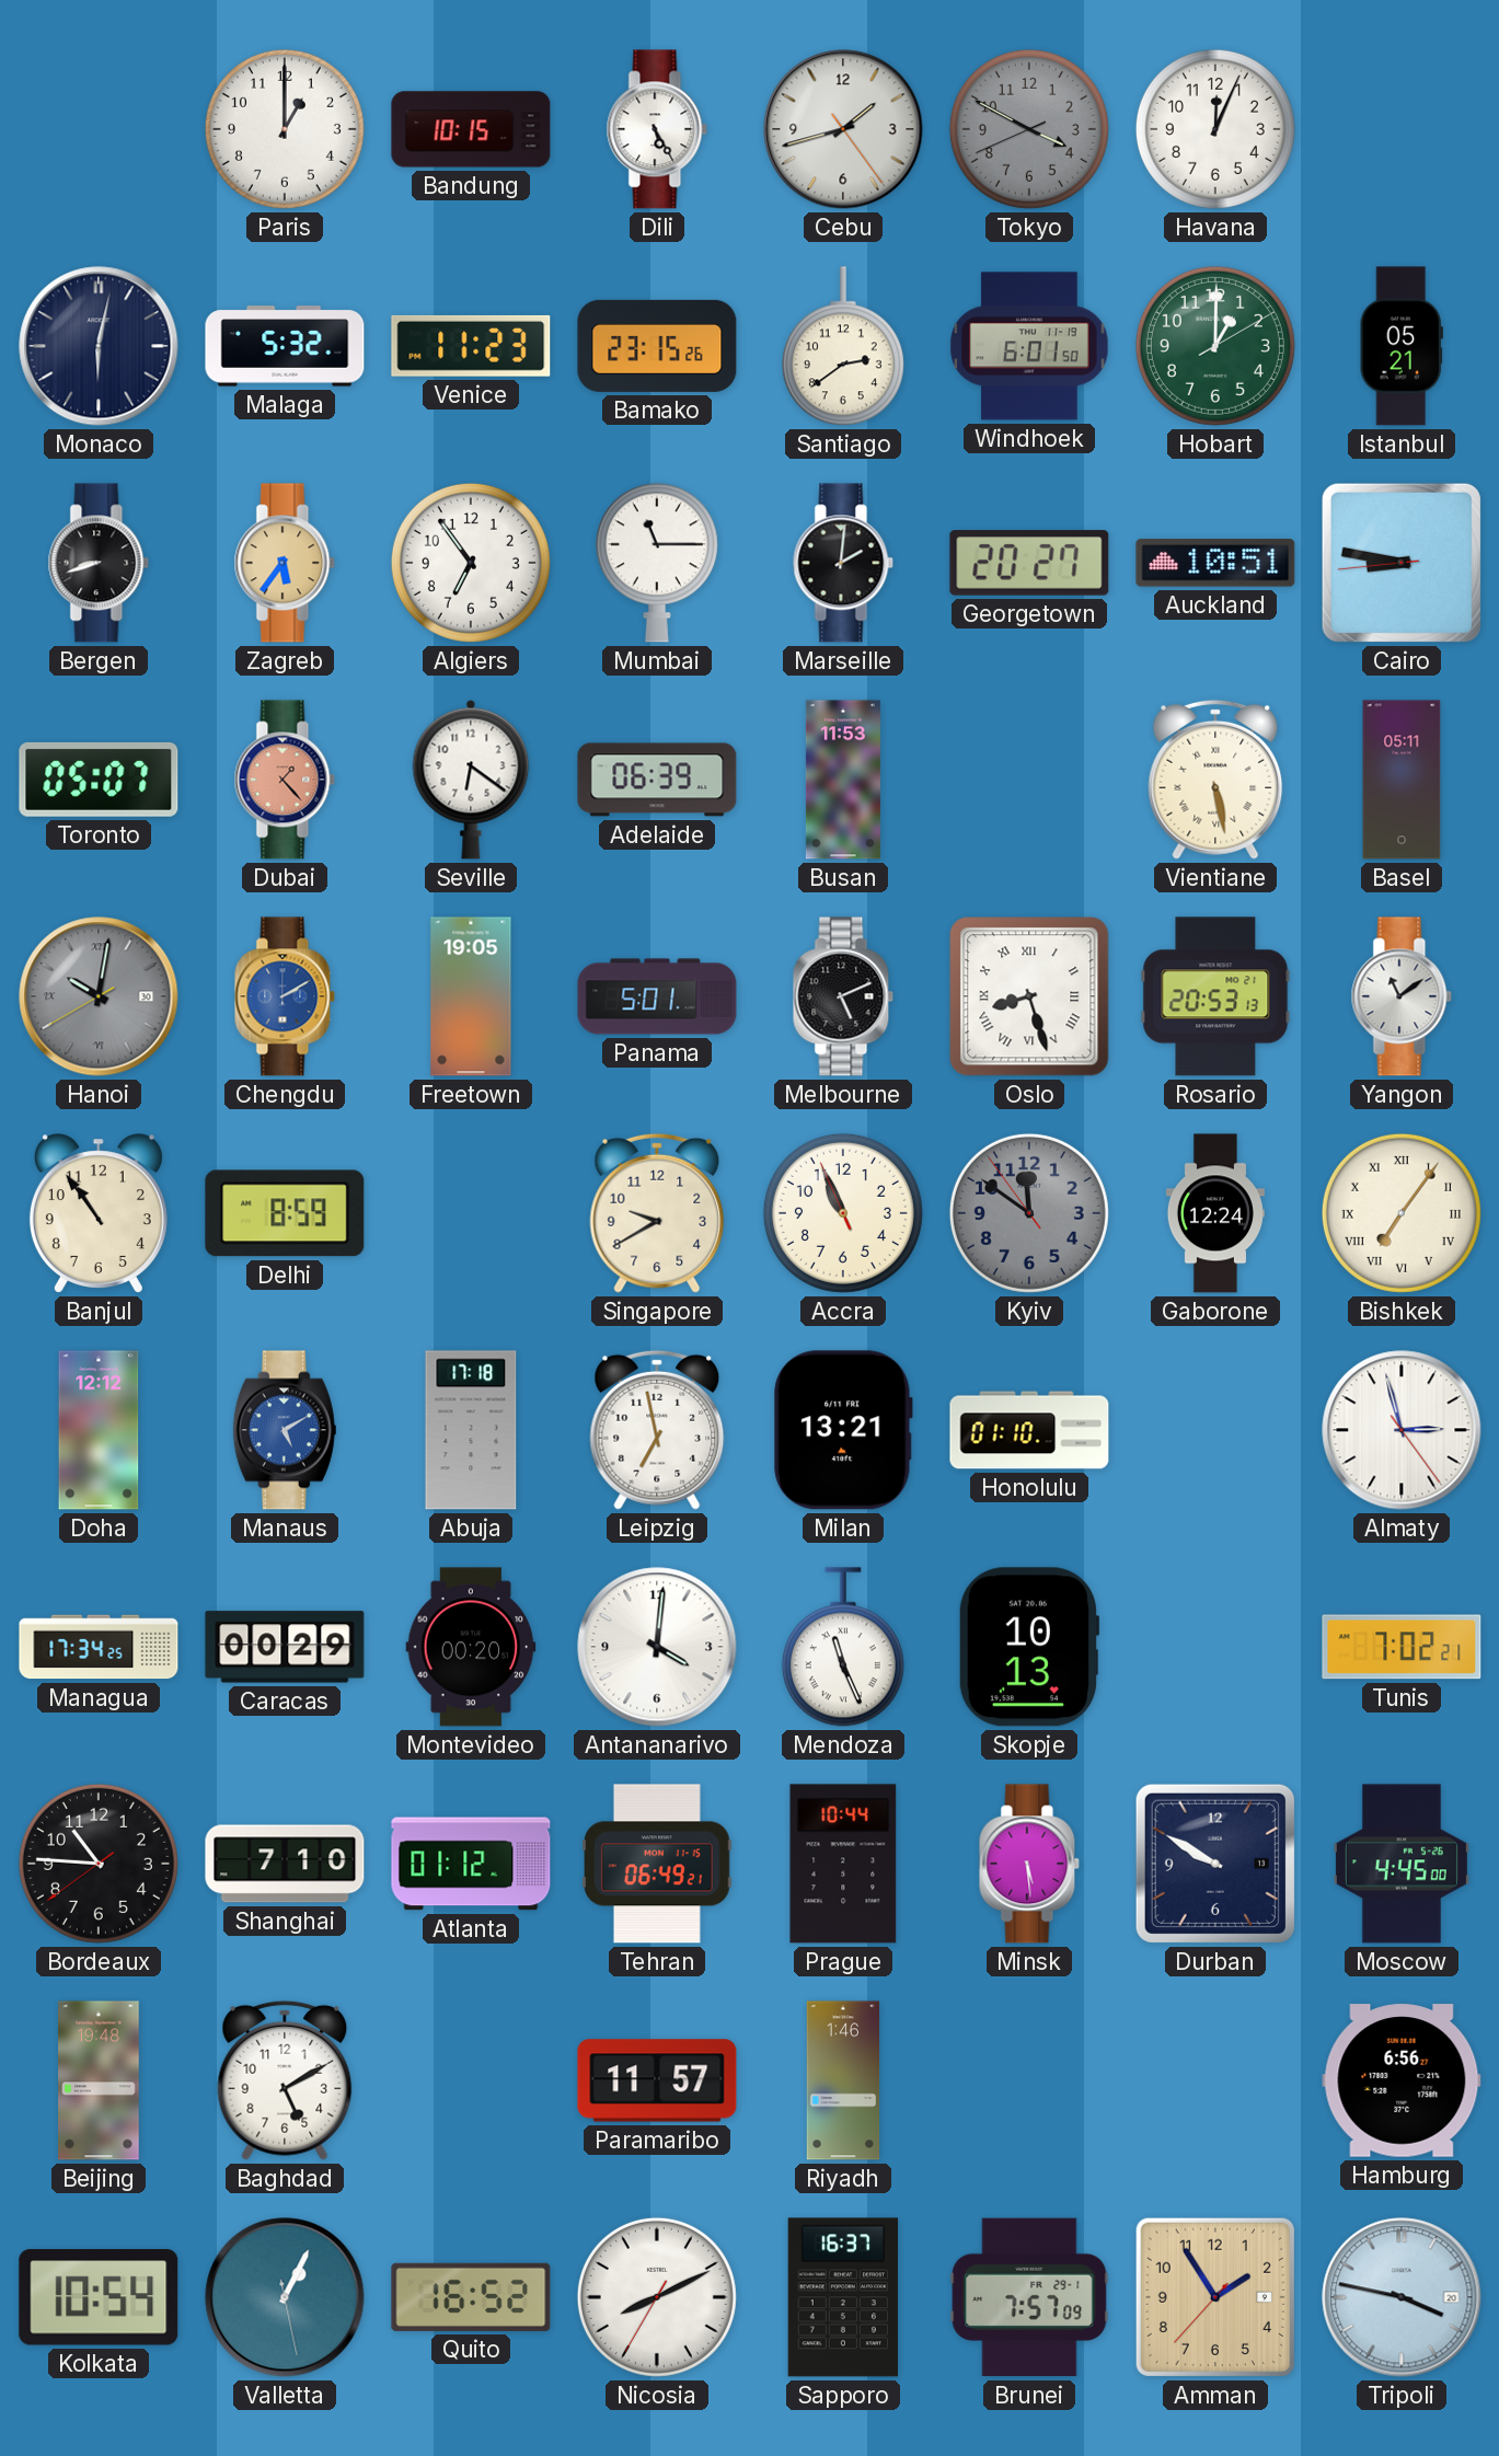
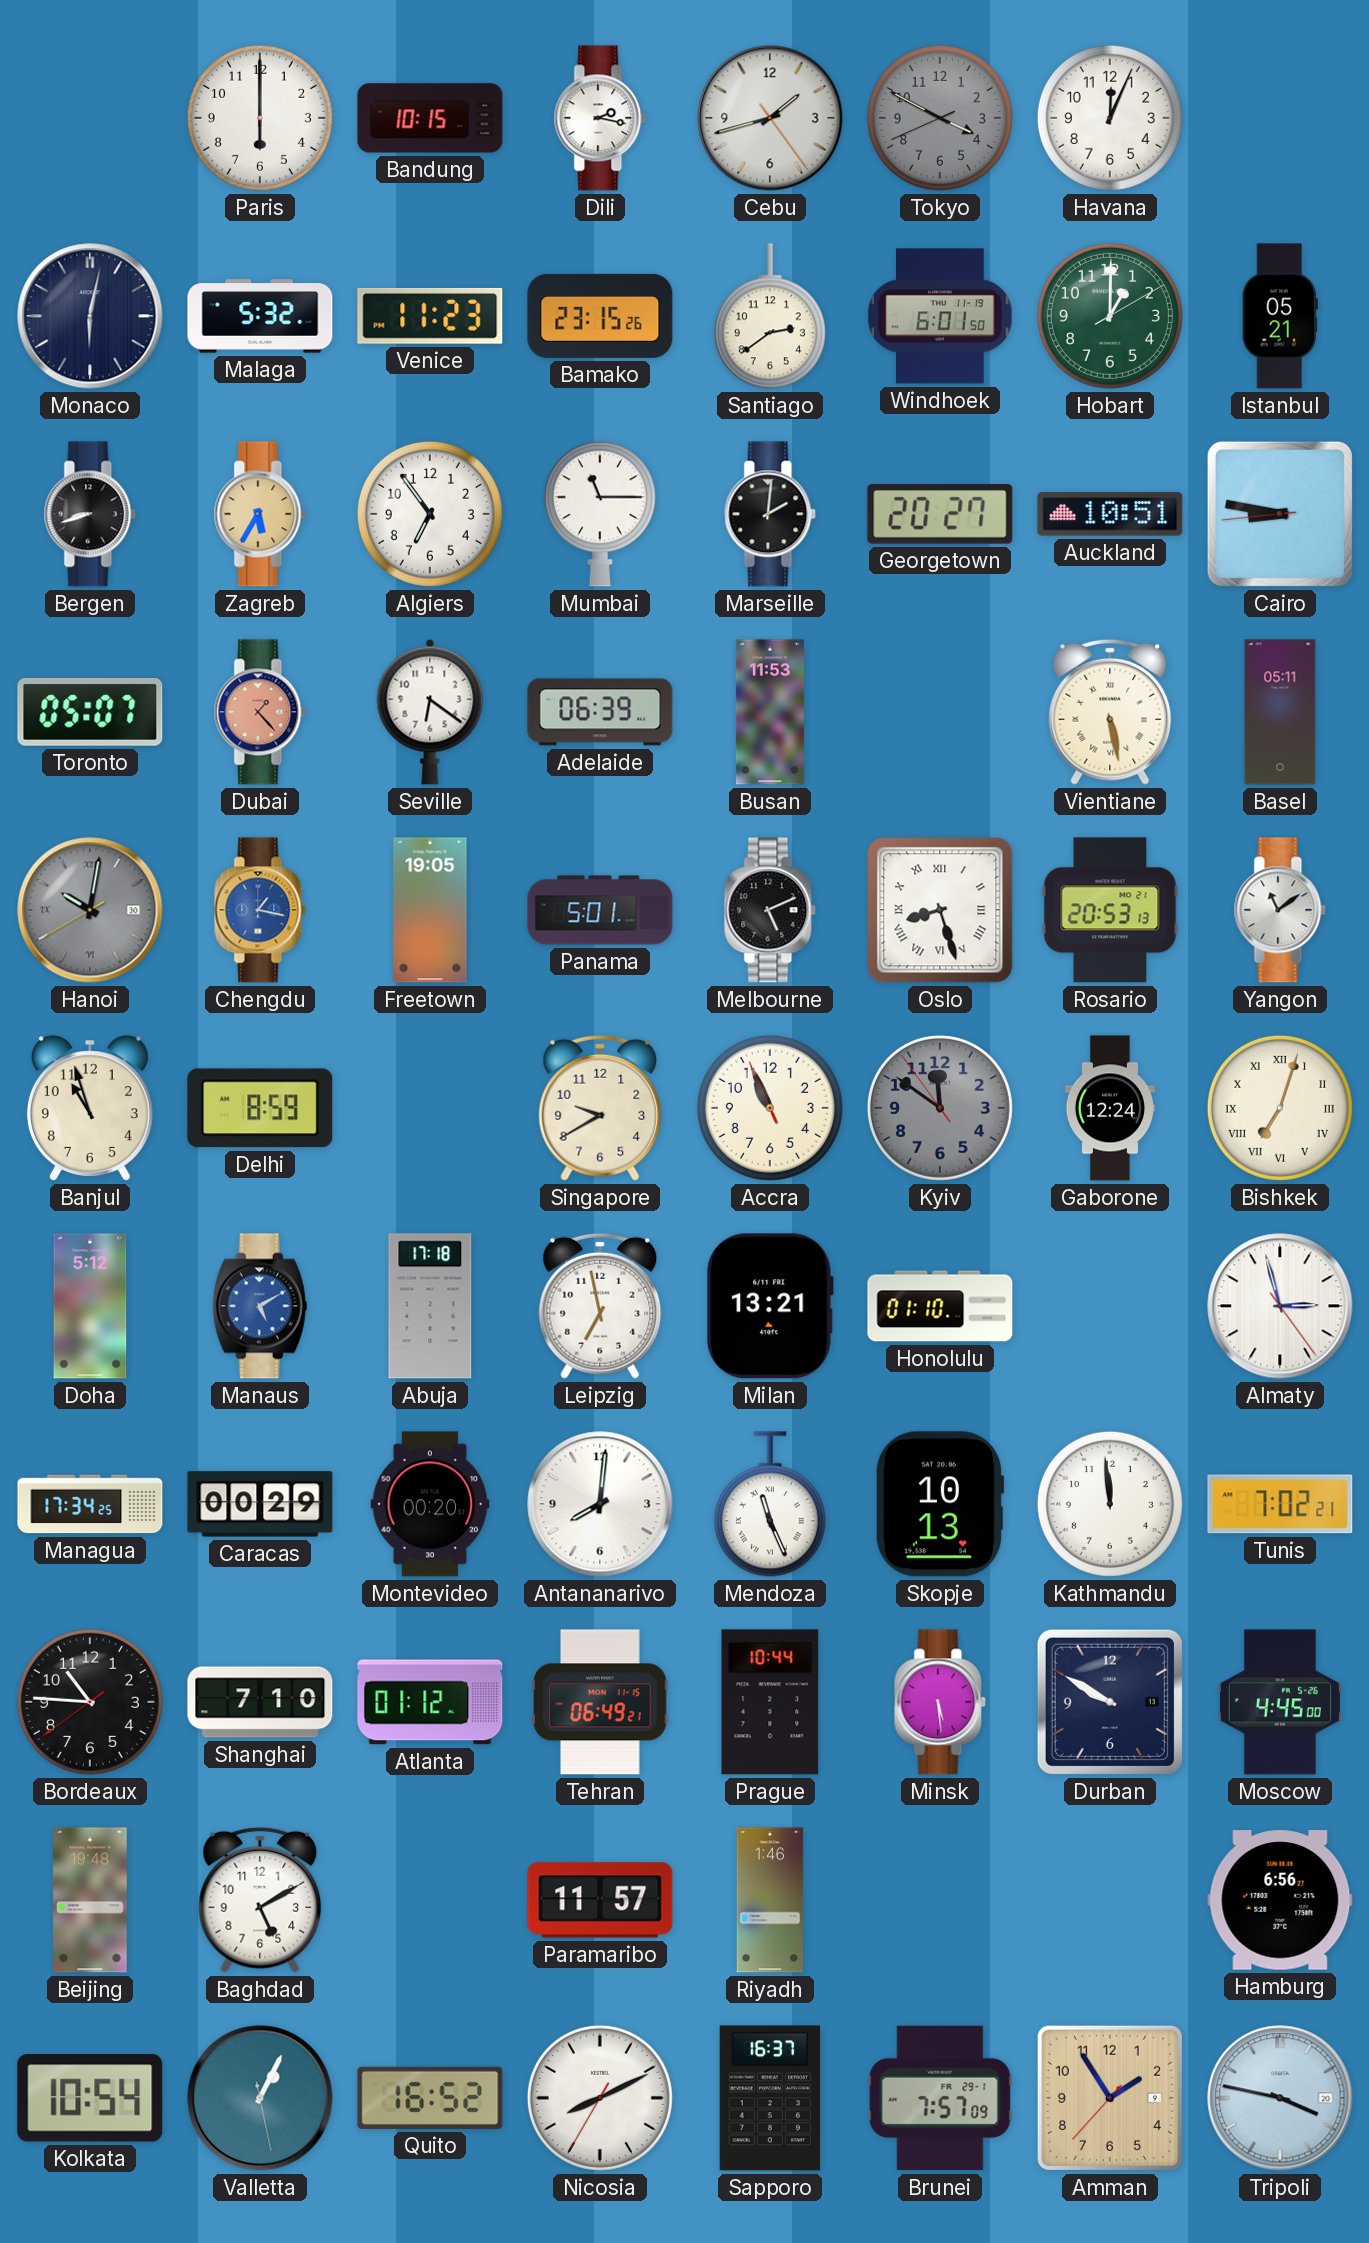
Paris: 1:00 -> 6:00
Dili: 5:25 -> 2:17
Zagreb: 5:36 -> 5:35
Chengdu: 2:10 -> 1:17
Banjul: 10:54 -> 10:57
Bishkek: 7:06 -> 7:03
Doha: 12:12 -> 5:12
Antananarivo: 4:01 -> 8:01
Kathmandu: none -> 11:59
